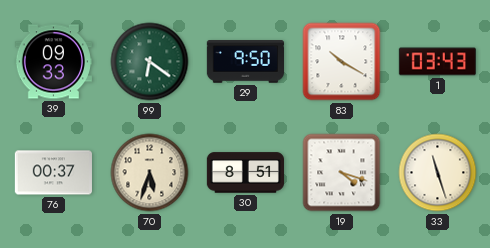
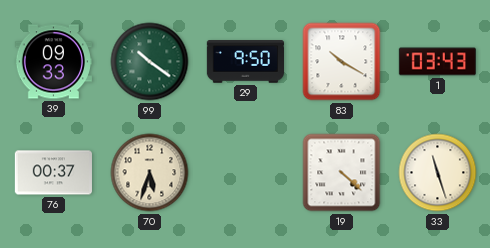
99: 6:21 -> 10:21
30: 8:51 -> none
19: 4:18 -> 4:22
